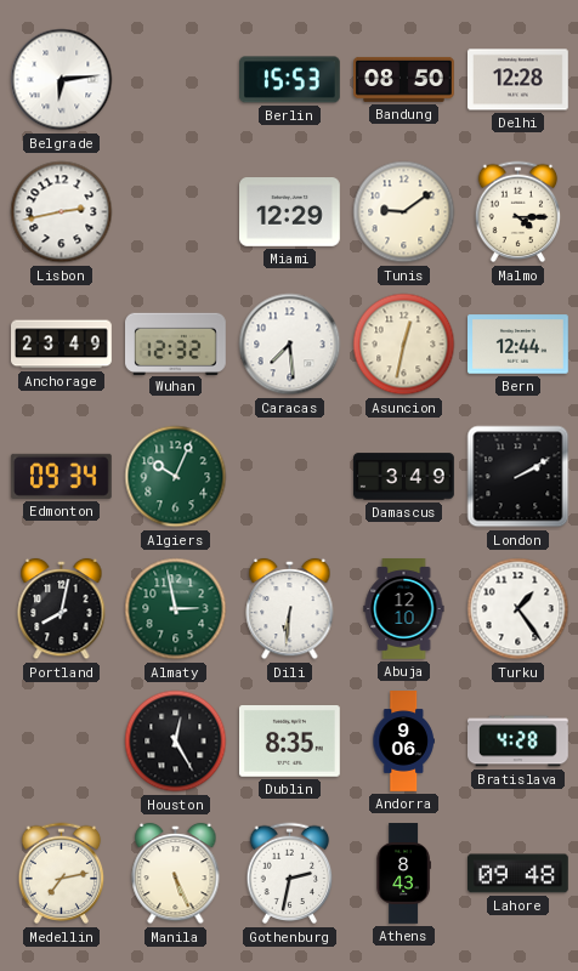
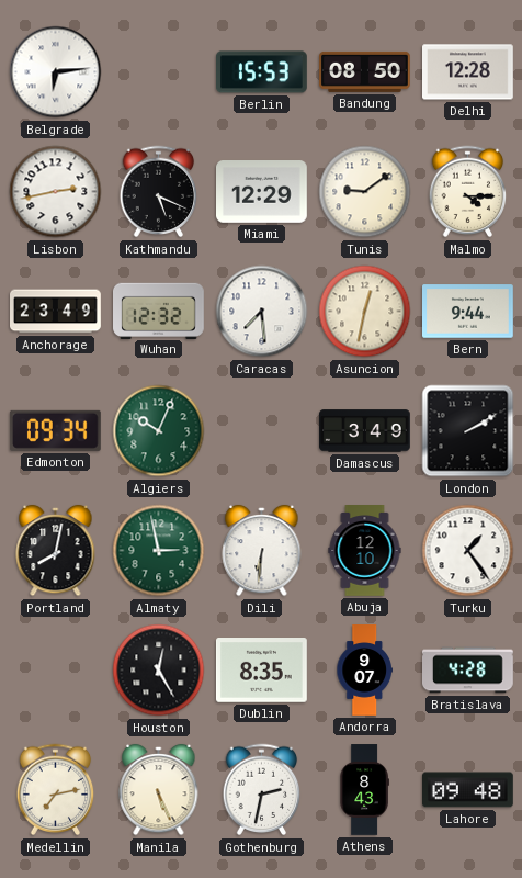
Kathmandu: none -> 5:19
Bern: 12:44 -> 9:44
Andorra: 9:06 -> 9:07
